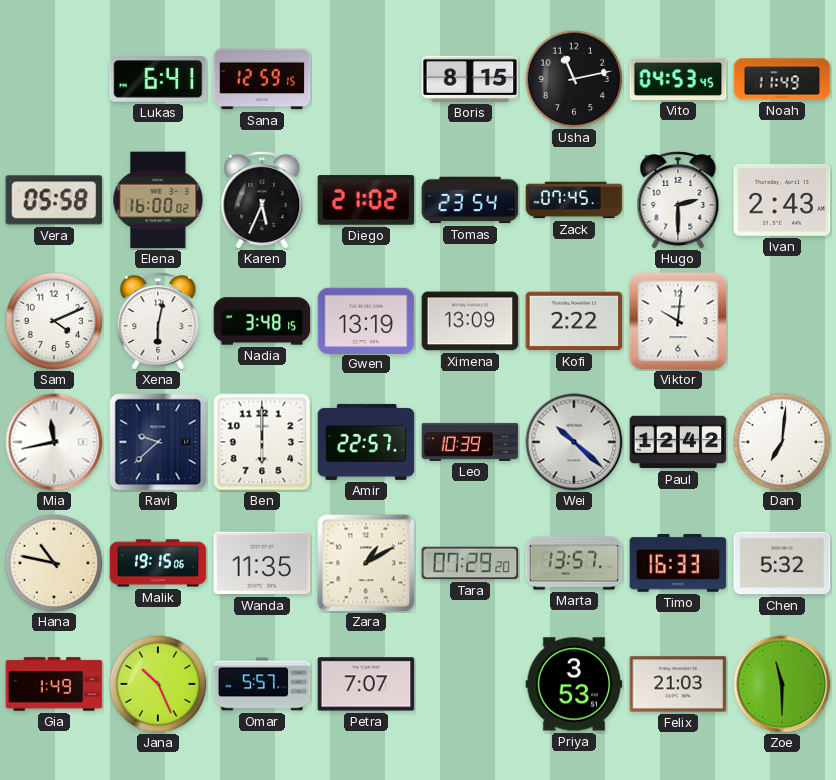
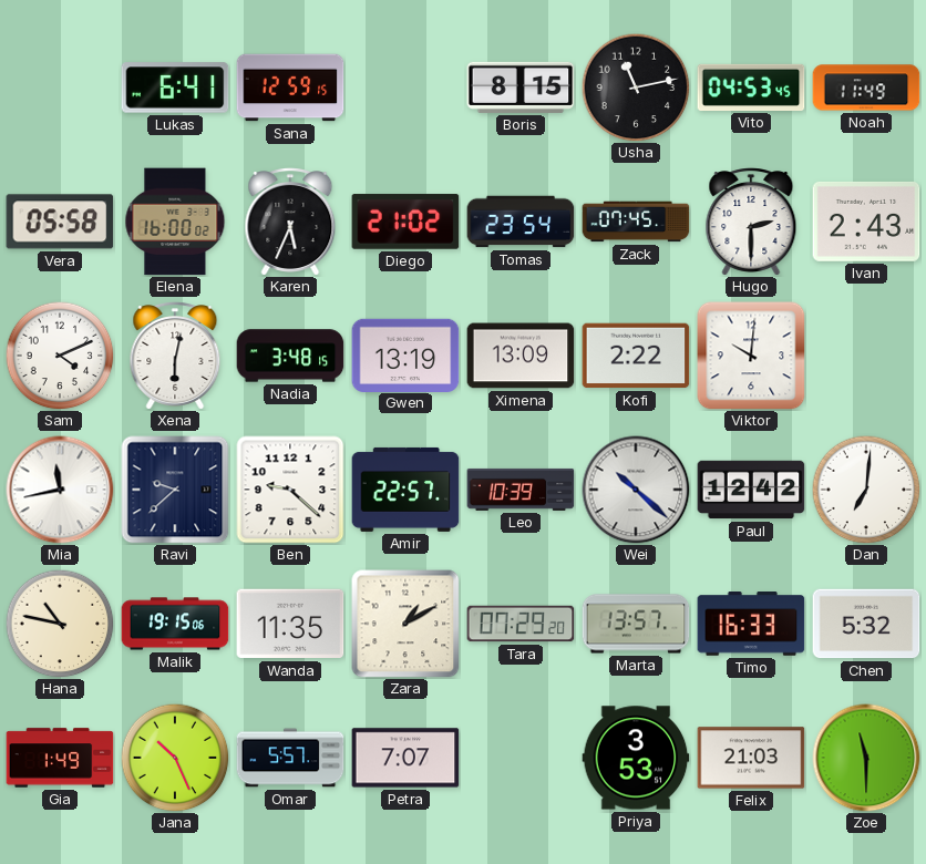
Ben: 6:00 -> 9:22
